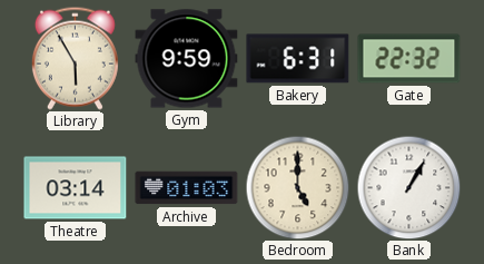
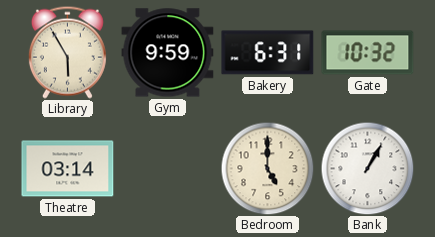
Gate: 22:32 -> 10:32
Archive: 01:03 -> none
